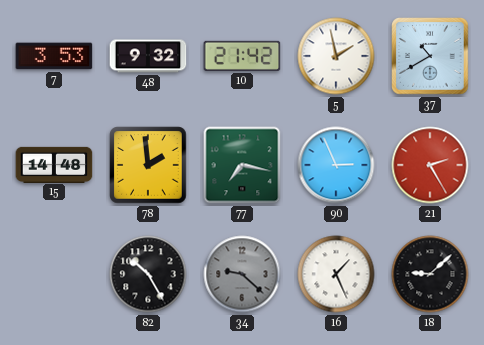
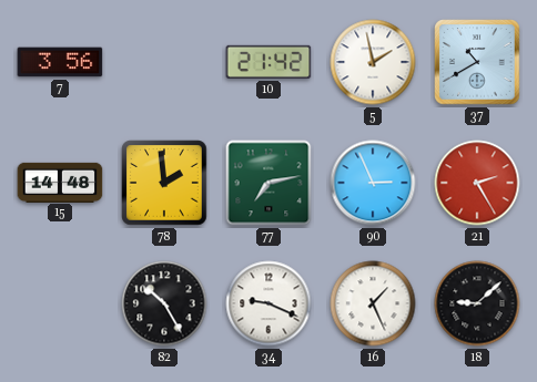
7: 3:53 -> 3:56
48: 9:32 -> none
77: 7:17 -> 7:13
34: 9:22 -> 9:19
34 dial: grey -> white
